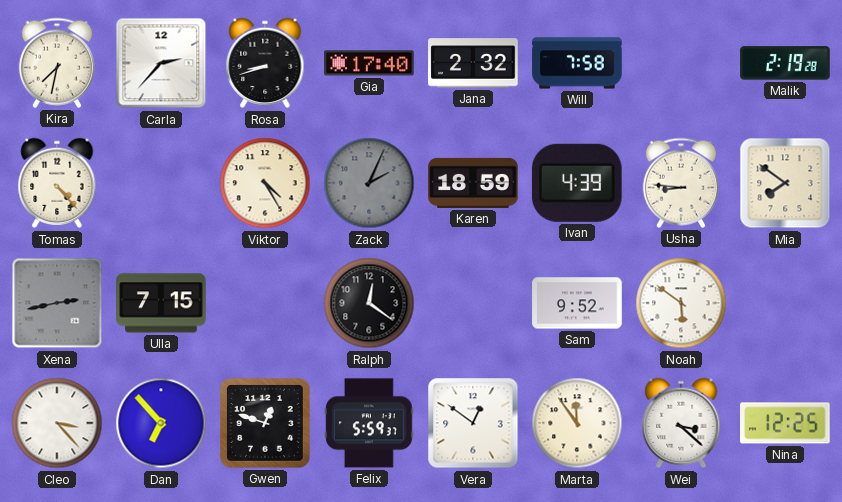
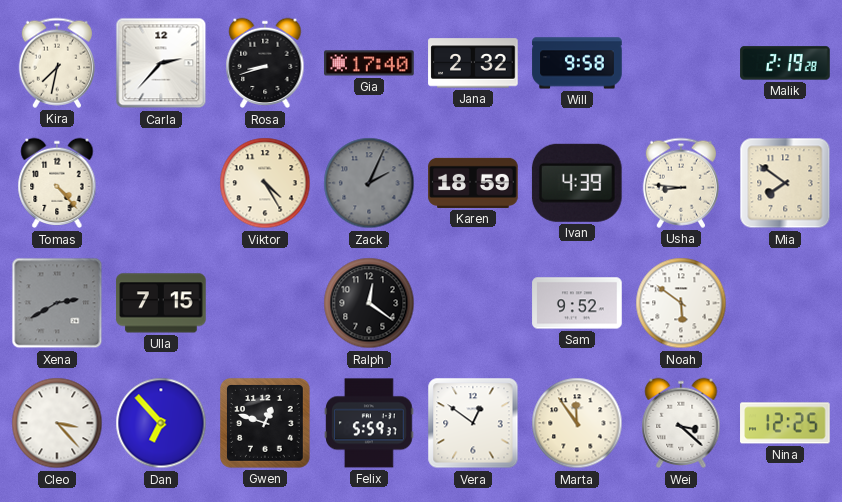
Will: 7:58 -> 9:58
Xena: 2:43 -> 2:40
